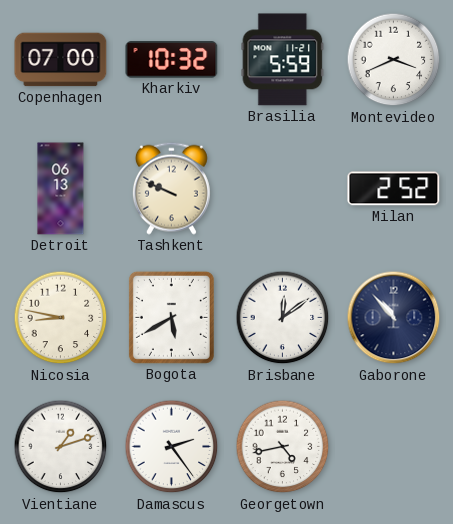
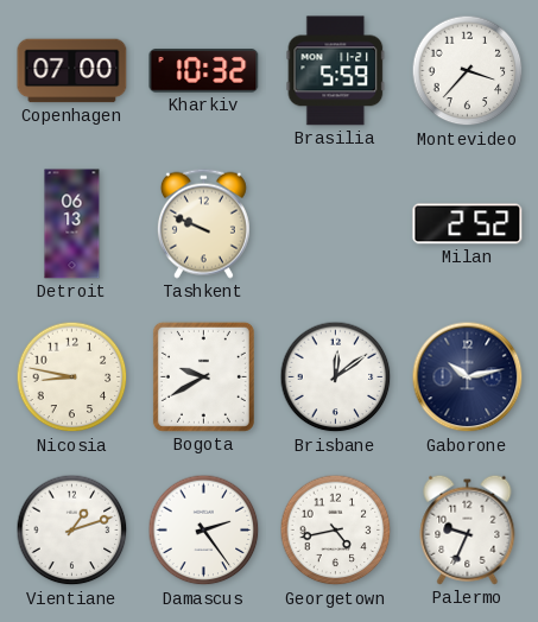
Montevideo: 3:41 -> 3:37
Bogota: 5:40 -> 9:40
Gaborone: 10:53 -> 10:13
Palermo: none -> 9:34
